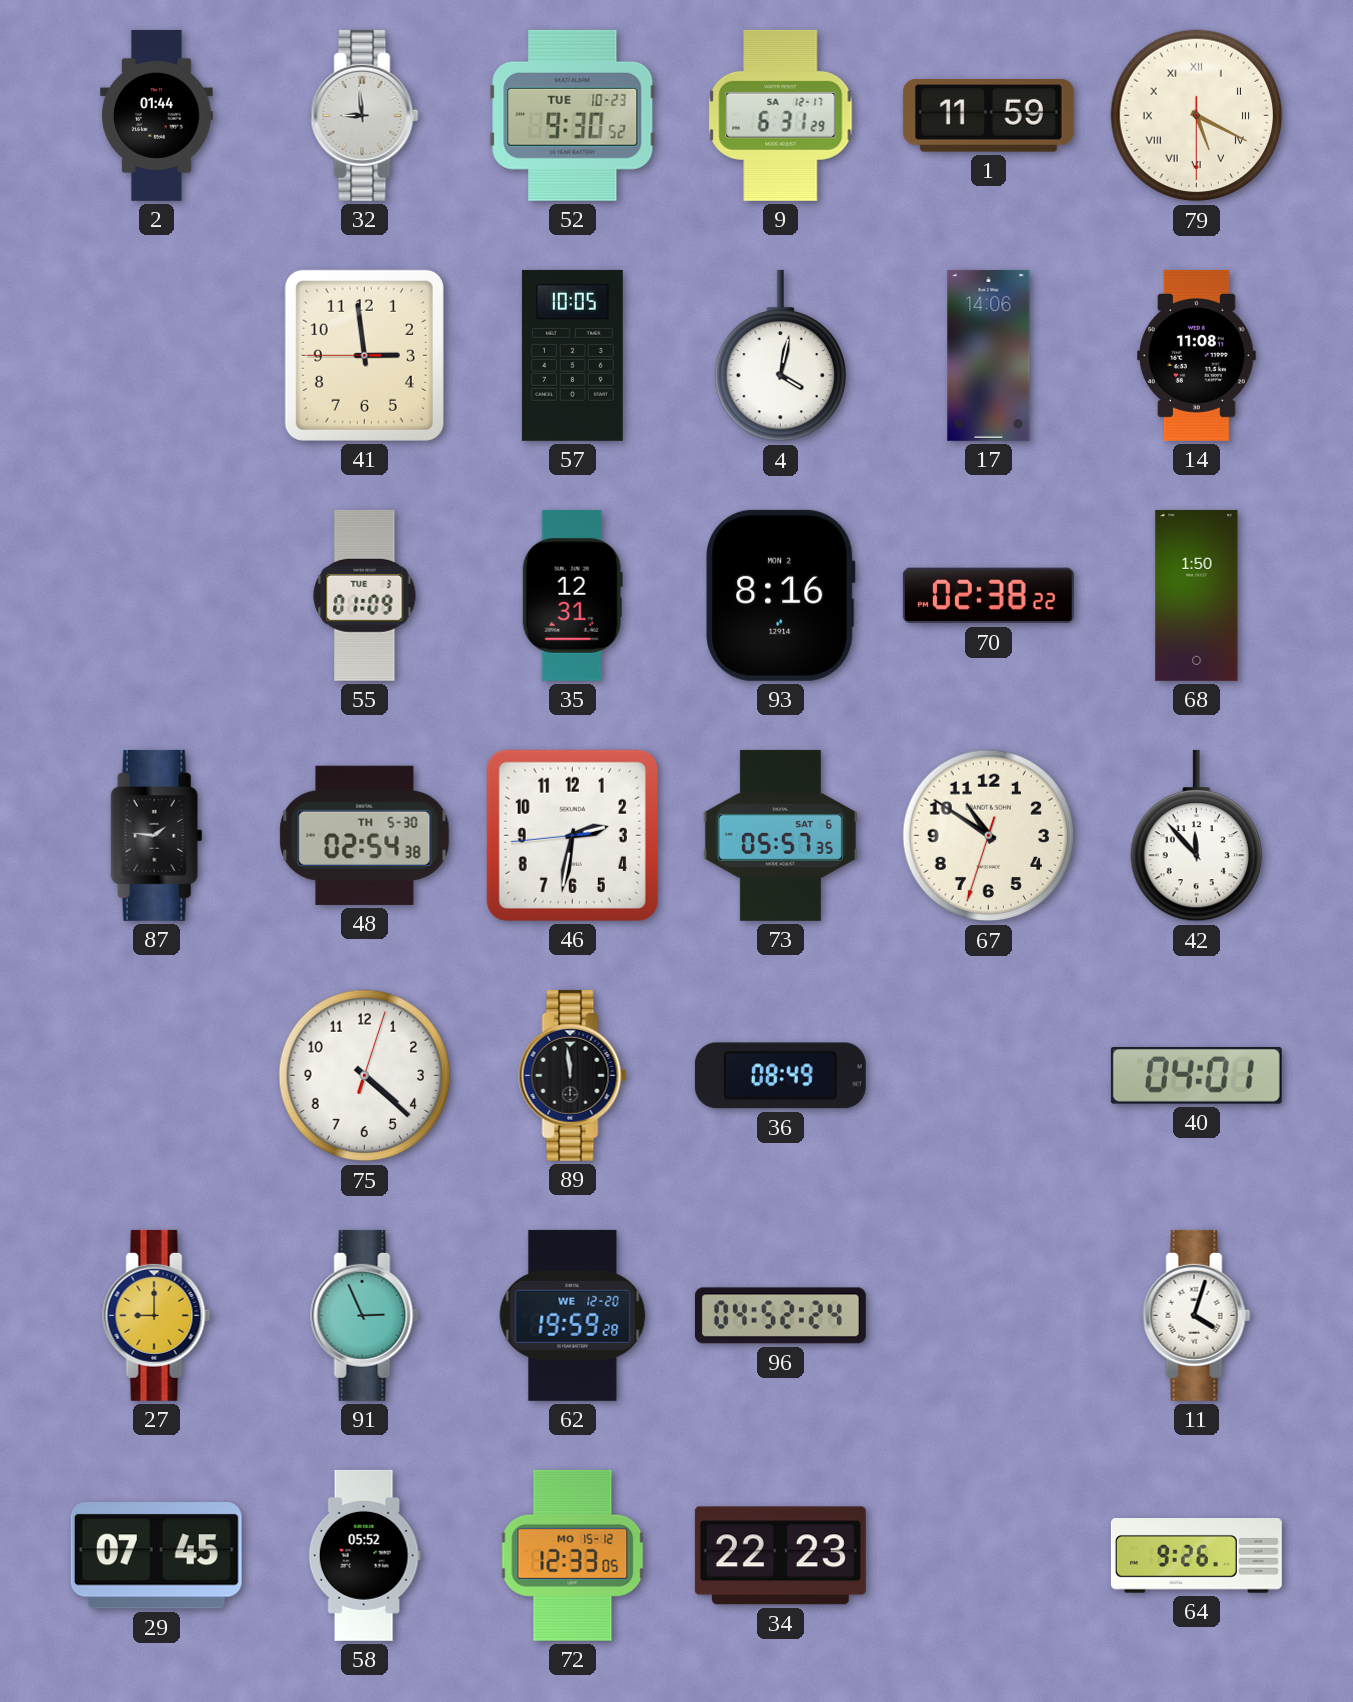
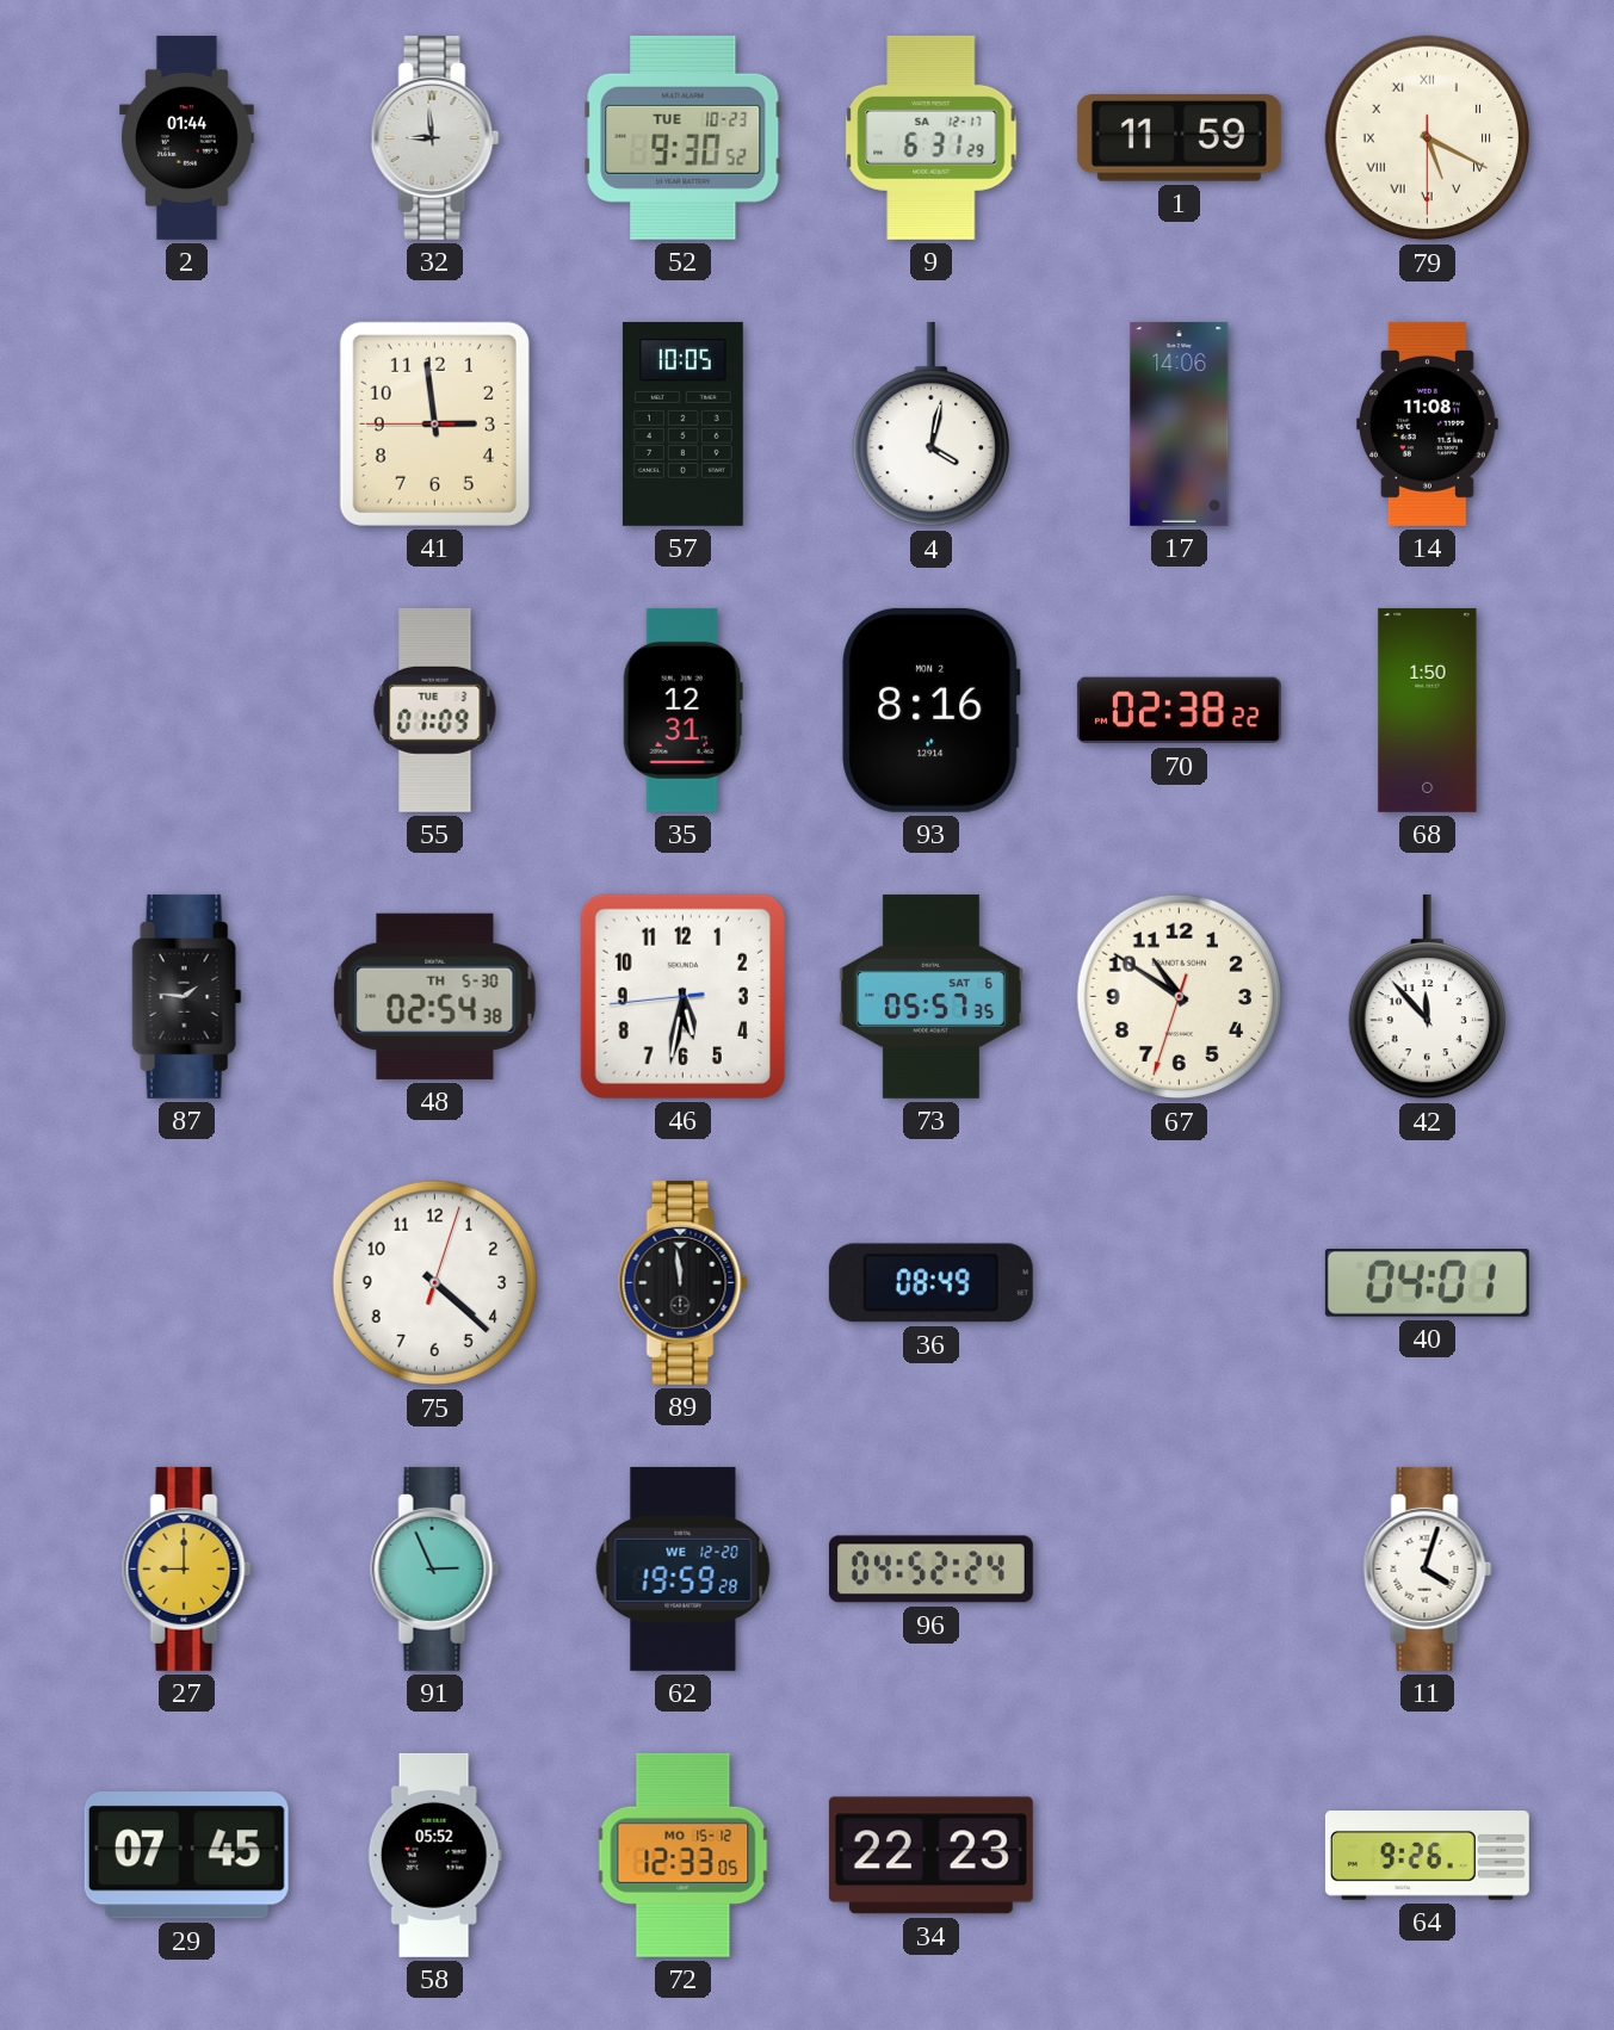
46: 2:31 -> 5:31
